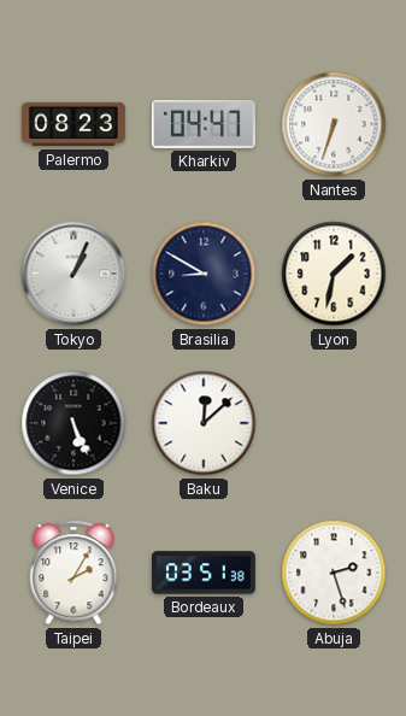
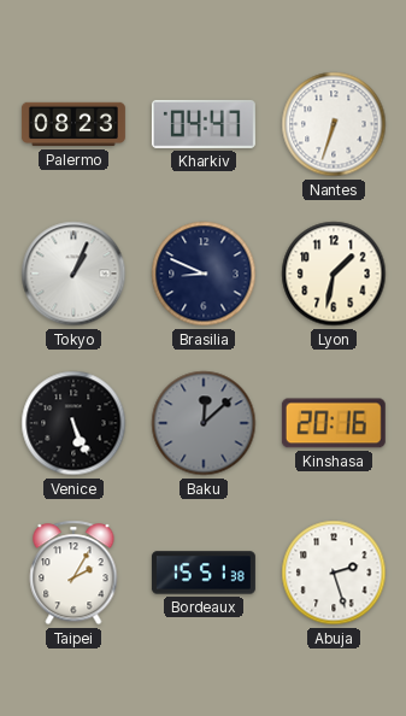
Brasilia: 8:50 -> 8:49
Baku dial: white -> grey
Kinshasa: none -> 20:16
Bordeaux: 03:51 -> 15:51
